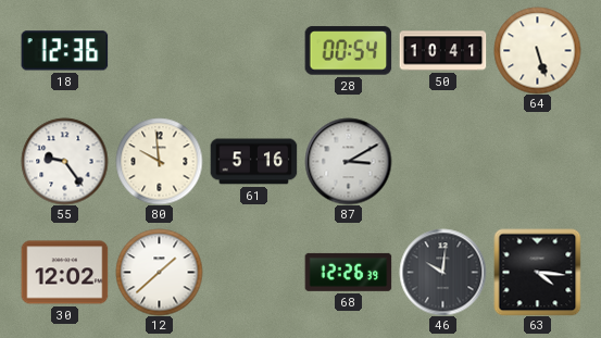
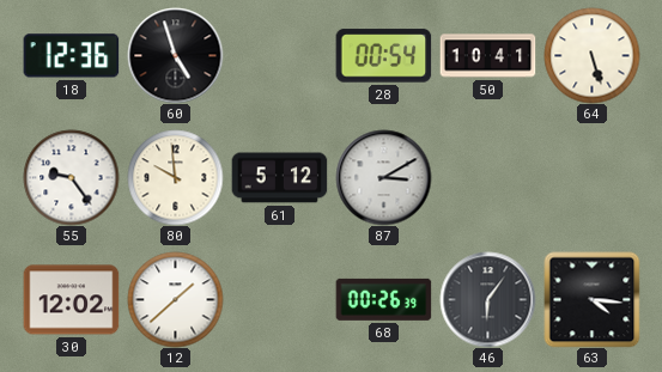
60: none -> 4:57
61: 5:16 -> 5:12
68: 12:26 -> 00:26
46: 10:01 -> 6:06
